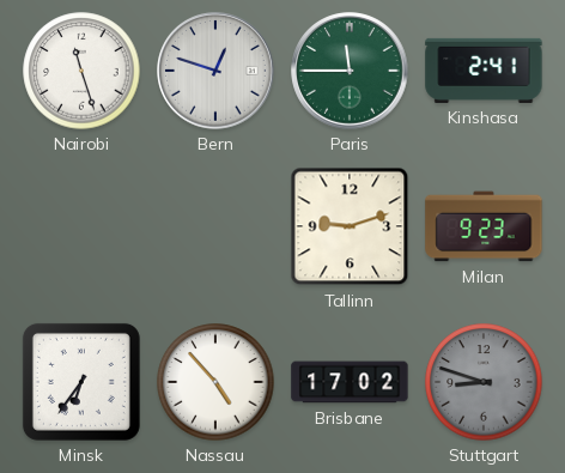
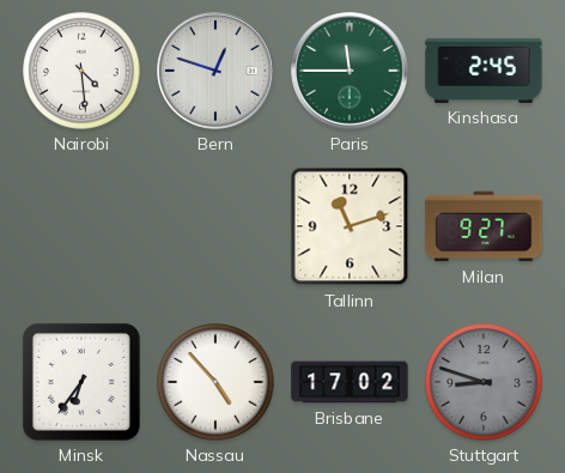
Nairobi: 11:27 -> 4:29
Kinshasa: 2:41 -> 2:45
Tallinn: 9:12 -> 11:12
Milan: 9:23 -> 9:27
